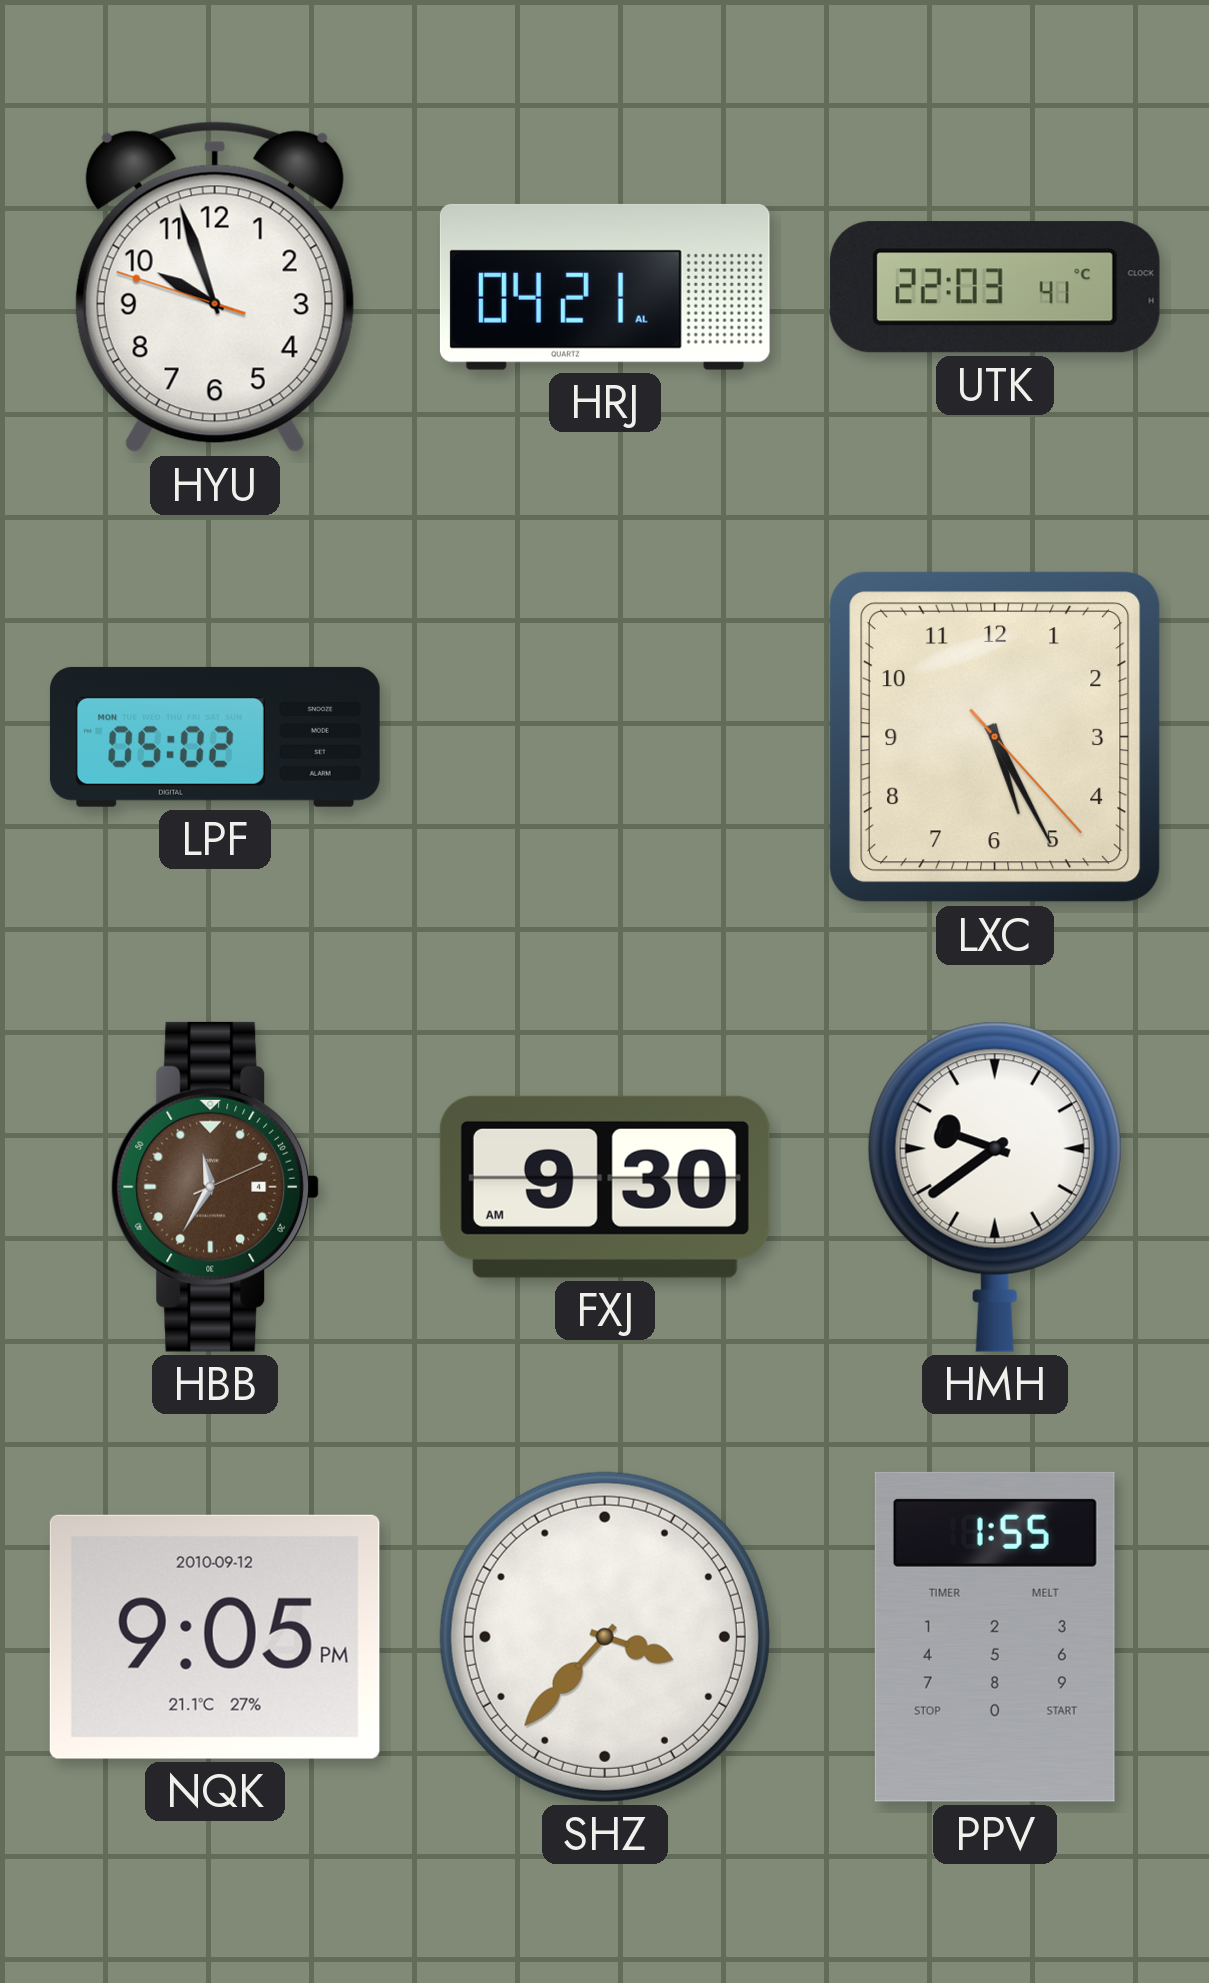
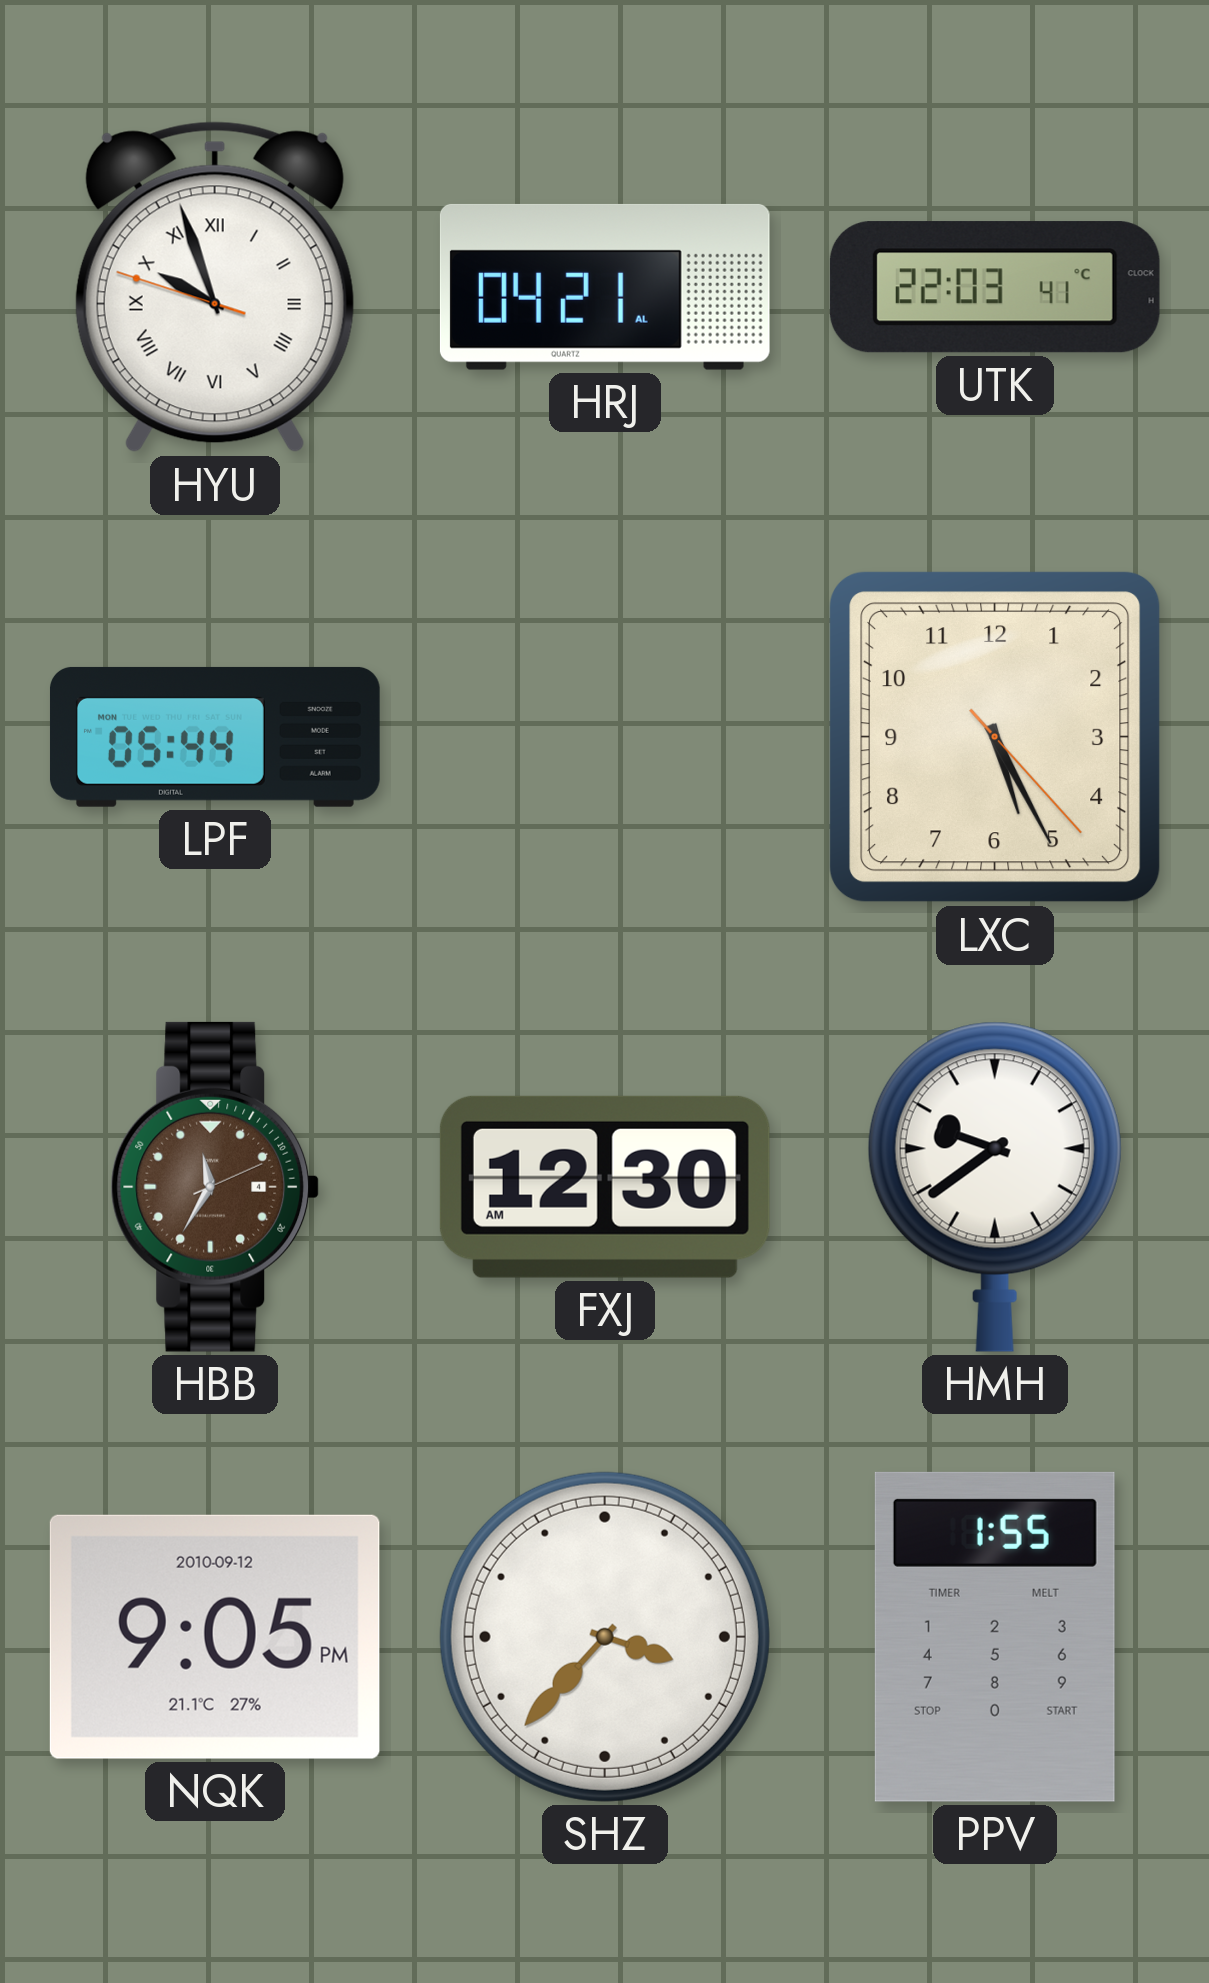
HYU numerals: Arabic -> Roman
LPF: 05:02 -> 05:44
FXJ: 9:30 -> 12:30
